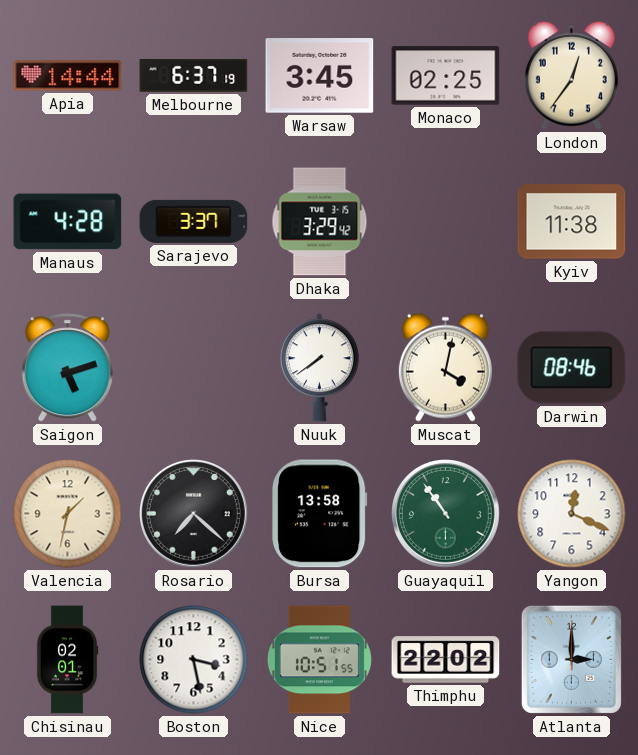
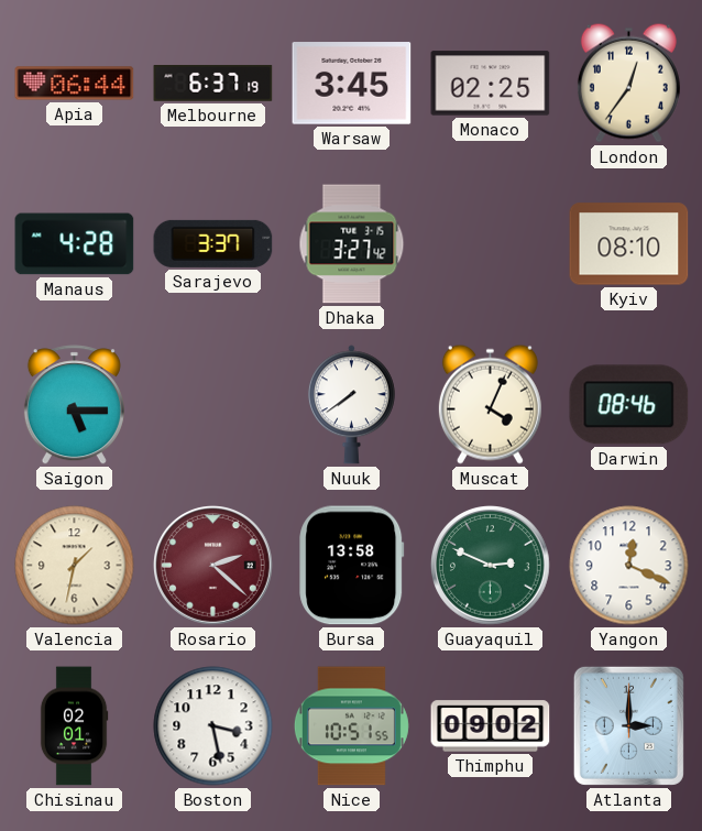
Apia: 14:44 -> 06:44
Dhaka: 3:29 -> 3:27
Kyiv: 11:38 -> 08:10
Saigon: 5:12 -> 5:15
Muscat: 4:02 -> 4:04
Rosario: 7:22 -> 2:22
Rosario dial: black -> burgundy
Guayaquil: 10:54 -> 2:49
Thimphu: 22:02 -> 09:02
